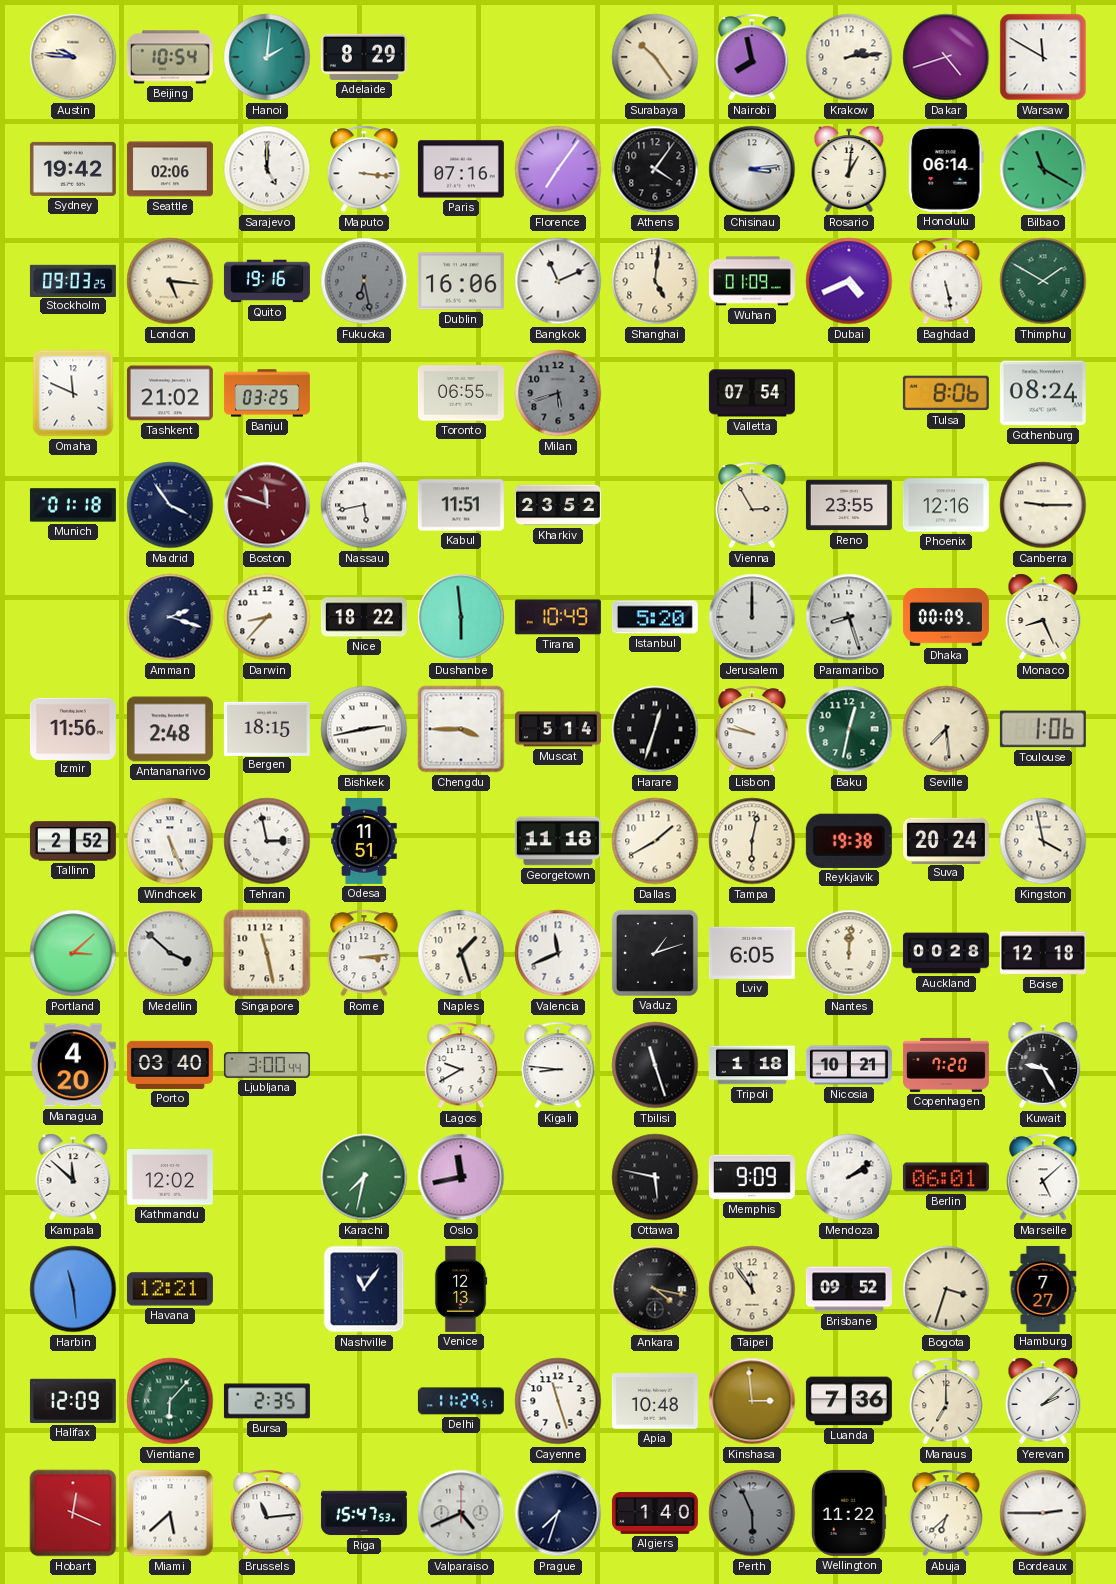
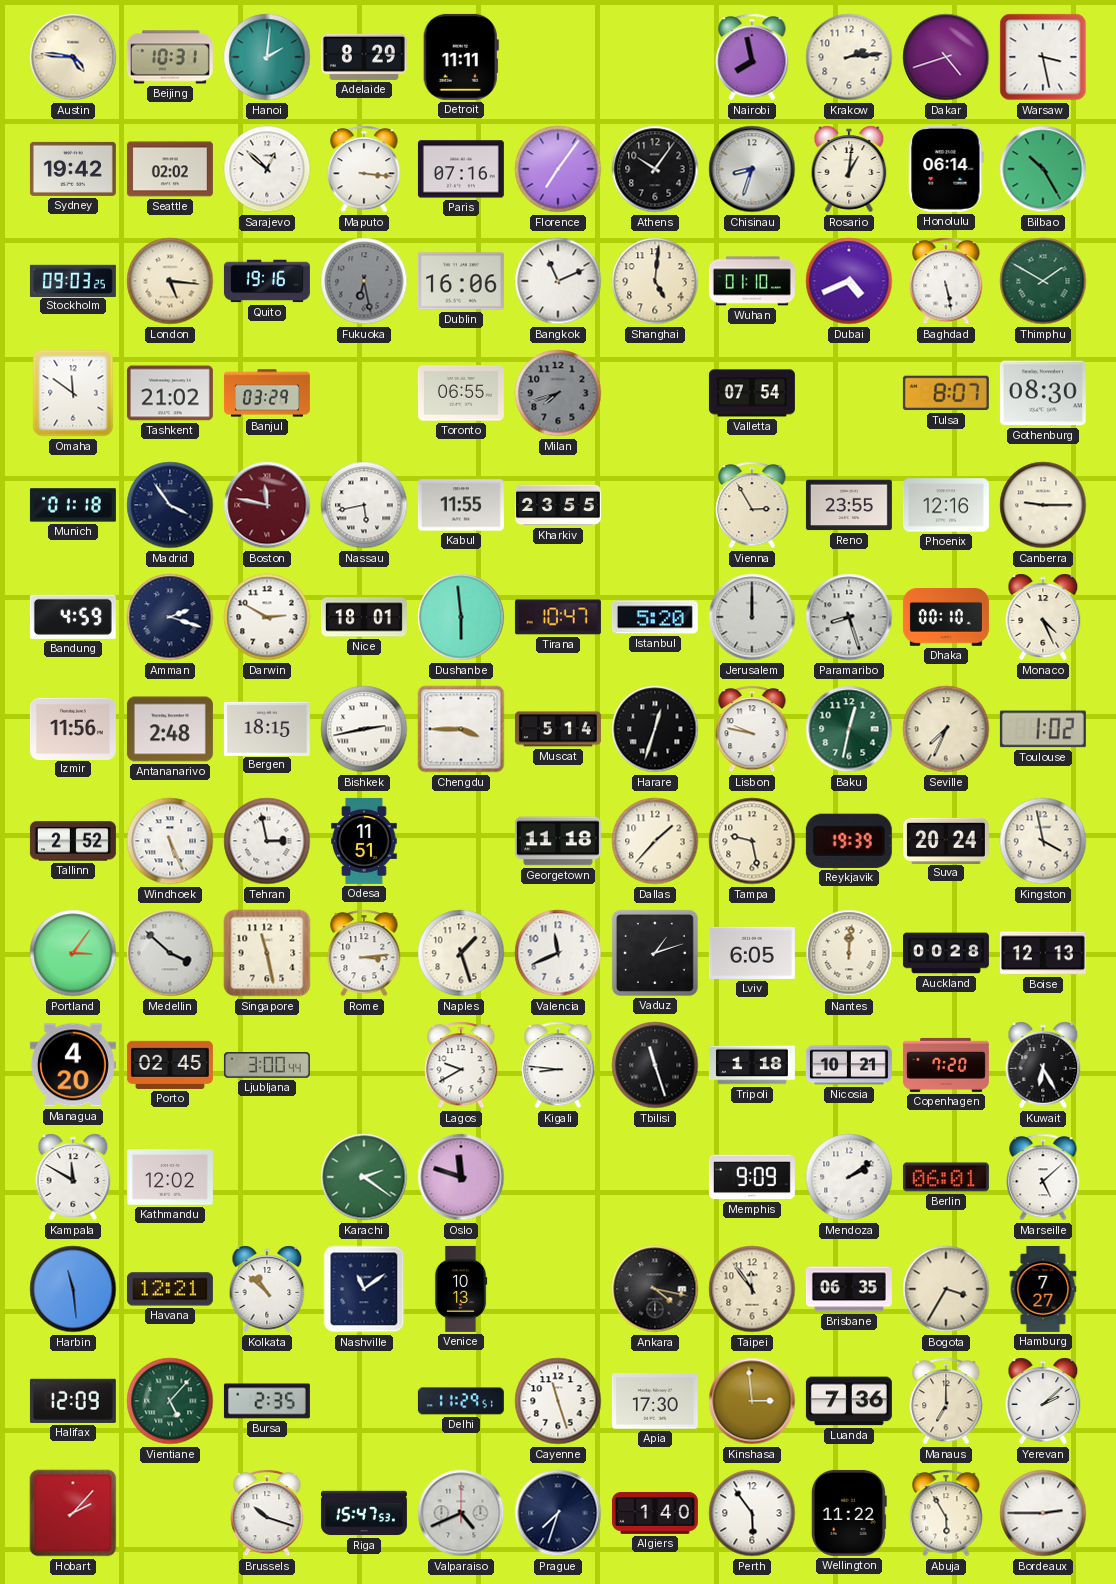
Austin: 9:46 -> 4:46
Beijing: 10:54 -> 10:31
Detroit: none -> 11:11
Surabaya: 10:24 -> none
Warsaw: 11:50 -> 3:28
Seattle: 02:06 -> 02:02
Sarajevo: 5:00 -> 12:52
Athens: 4:06 -> 10:06
Chisinau: 3:14 -> 8:33
Bilbao: 11:20 -> 10:25
Wuhan: 01:09 -> 01:10
Omaha: 11:49 -> 11:51
Banjul: 03:25 -> 03:29
Milan: 5:42 -> 7:42
Tulsa: 8:06 -> 8:07
Gothenburg: 08:24 -> 08:30
Boston: 11:48 -> 11:47
Kabul: 11:51 -> 11:55
Kharkiv: 23:52 -> 23:55
Bandung: none -> 4:59
Darwin: 8:37 -> 2:50
Nice: 18:22 -> 18:01
Tirana: 10:49 -> 10:47
Dhaka: 00:09 -> 00:10
Monaco: 8:26 -> 4:26
Seville: 7:29 -> 7:34
Toulouse: 1:06 -> 1:02
Dallas: 1:40 -> 1:37
Tampa: 6:02 -> 9:28
Reykjavik: 19:38 -> 19:39
Portland: 3:08 -> 3:06
Boise: 12:18 -> 12:13
Porto: 03:40 -> 02:45
Kuwait: 9:25 -> 6:25
Kampala: 11:52 -> 11:50
Karachi: 7:32 -> 2:21
Oslo: 11:43 -> 11:48
Ottawa: 5:47 -> none
Kolkata: none -> 10:52
Nashville: 11:06 -> 11:09
Venice: 12:13 -> 10:13
Brisbane: 09:52 -> 06:35
Bogota: 3:33 -> 3:35
Vientiane: 6:07 -> 5:07
Apia: 10:48 -> 17:30
Hobart: 12:19 -> 2:07
Miami: 5:38 -> none
Brussels: 11:14 -> 10:18
Perth: 5:56 -> 5:54
Perth dial: grey -> white
Abuja: 6:38 -> 5:55
